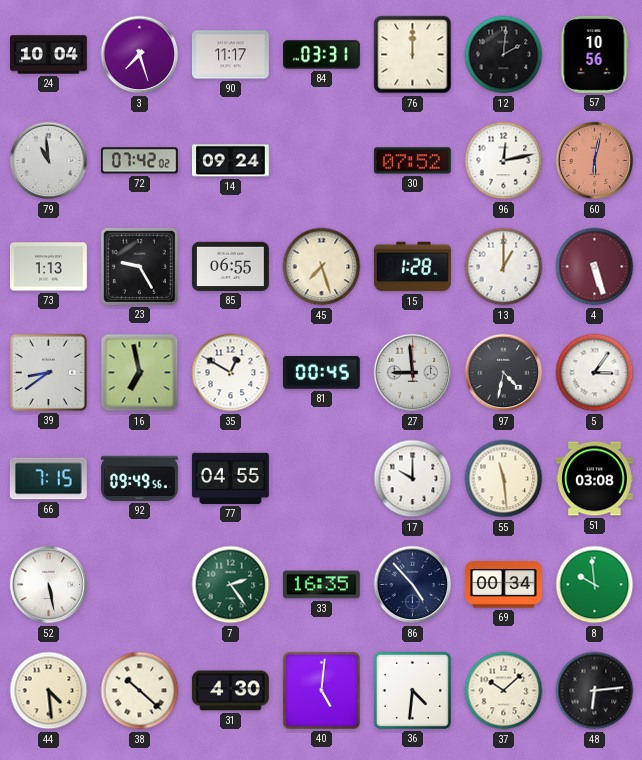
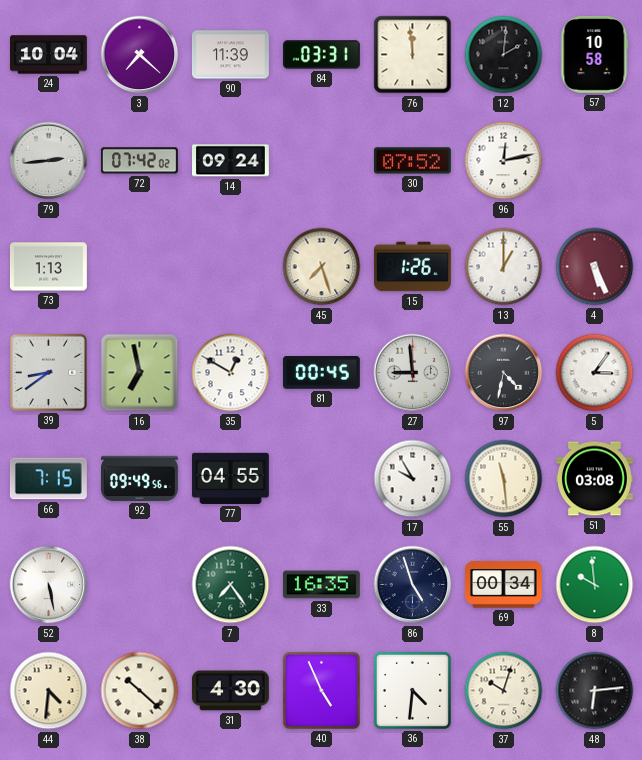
3: 7:27 -> 7:22
90: 11:17 -> 11:39
76: 12:00 -> 11:59
57: 10:56 -> 10:58
79: 10:59 -> 2:44
60: 6:02 -> none
23: 9:25 -> none
85: 06:55 -> none
15: 1:28 -> 1:26
4: 5:27 -> 5:26
17: 10:00 -> 9:55
7: 2:24 -> 7:24
86: 4:53 -> 4:57
44: 4:29 -> 4:31
40: 5:01 -> 4:56
37: 10:08 -> 10:03
